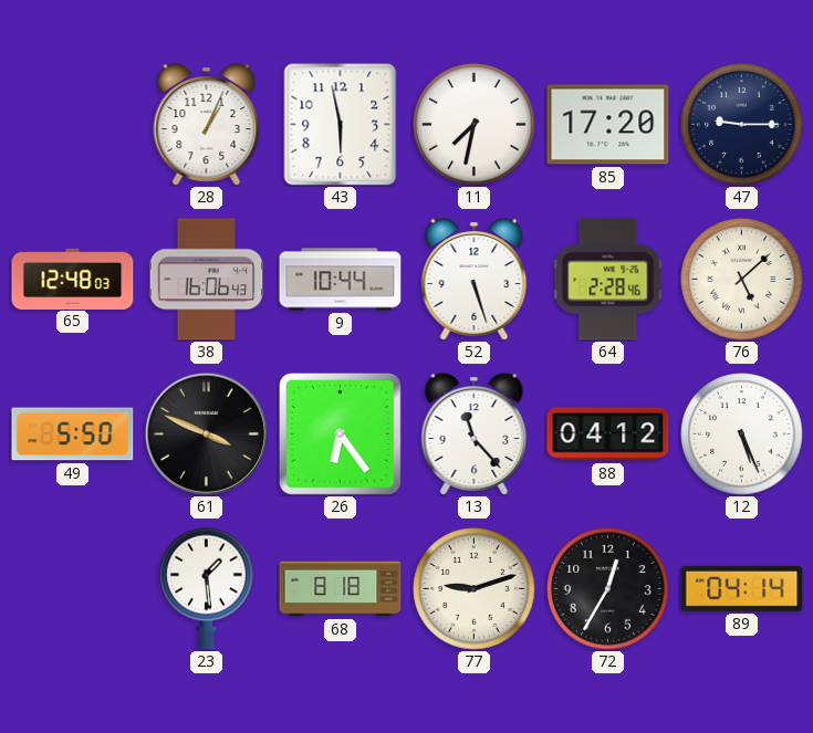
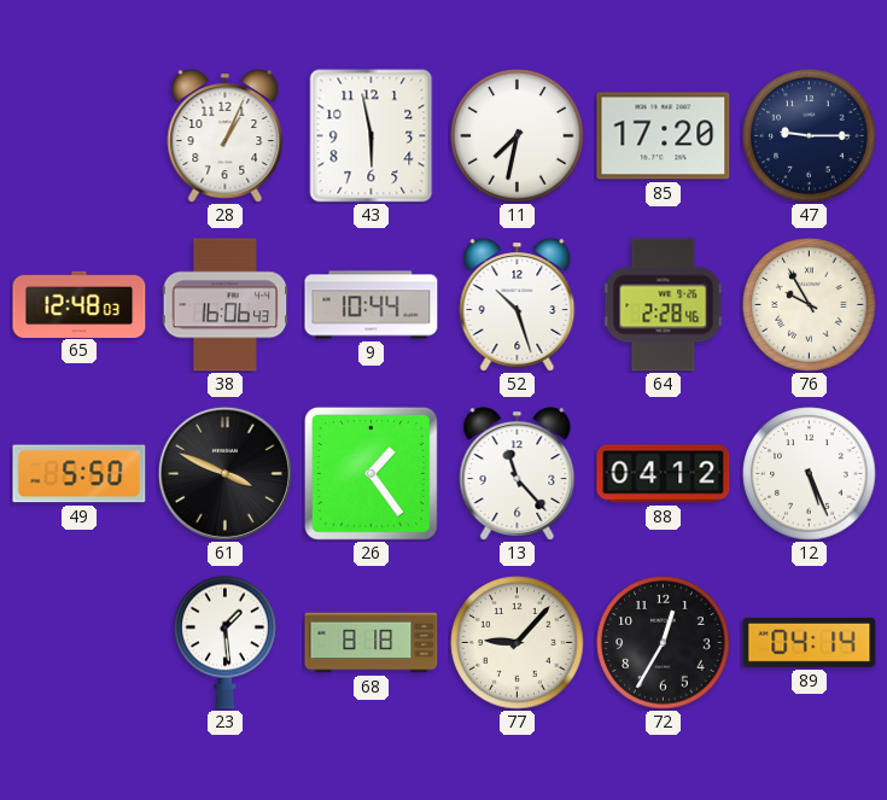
52: 5:27 -> 10:27
76: 5:08 -> 9:55
26: 6:24 -> 1:24
77: 9:12 -> 9:07
